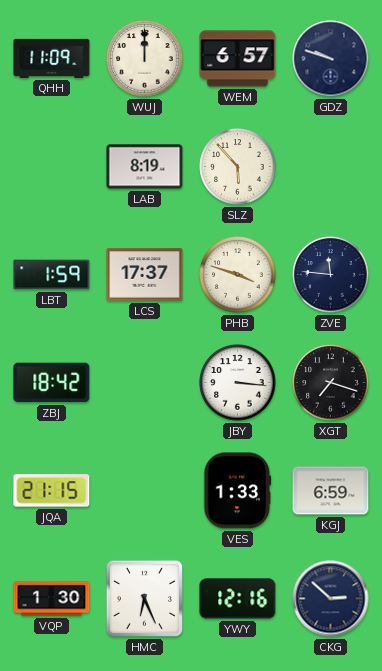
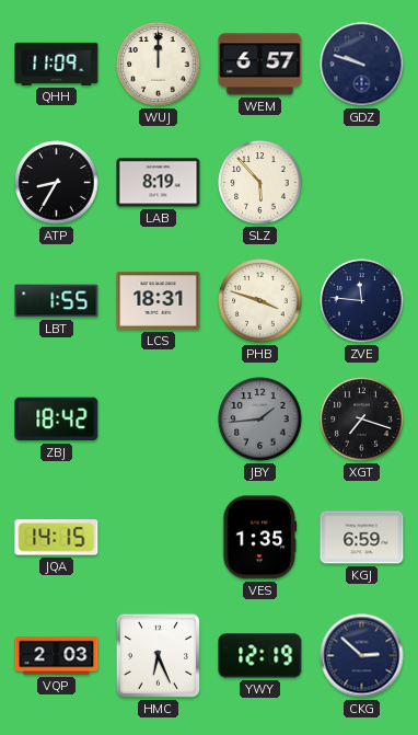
ATP: none -> 8:35
LBT: 1:59 -> 1:55
LCS: 17:37 -> 18:31
JBY: 3:16 -> 1:44
JBY dial: white -> grey
JQA: 21:15 -> 14:15
VES: 1:33 -> 1:35
VQP: 1:30 -> 2:03
YWY: 12:16 -> 12:19
